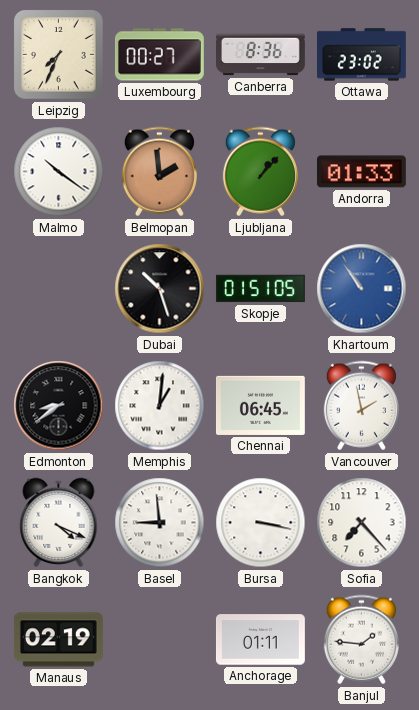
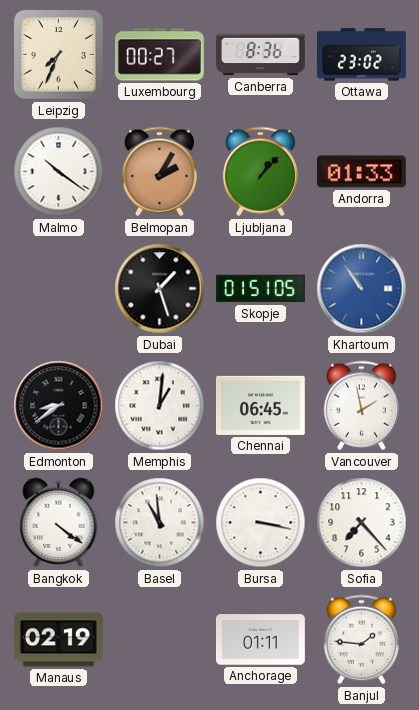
Belmopan: 1:59 -> 2:05
Dubai: 10:27 -> 1:27
Bangkok: 4:19 -> 4:21
Basel: 8:59 -> 10:59
